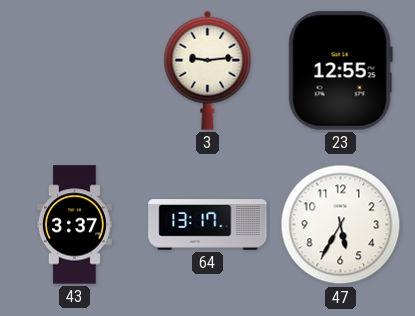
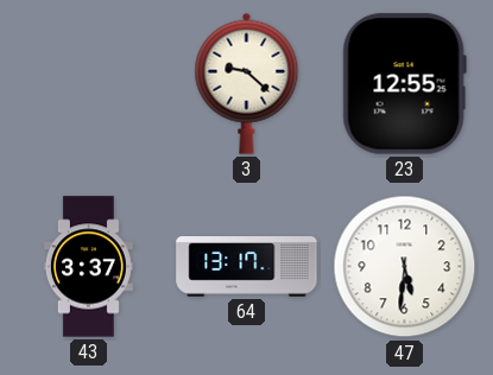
3: 9:14 -> 9:22
47: 5:35 -> 5:31
